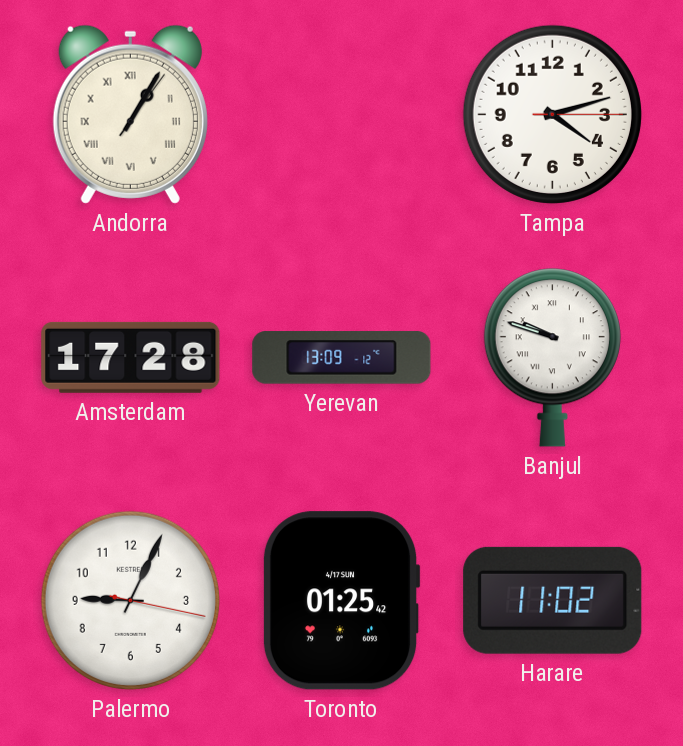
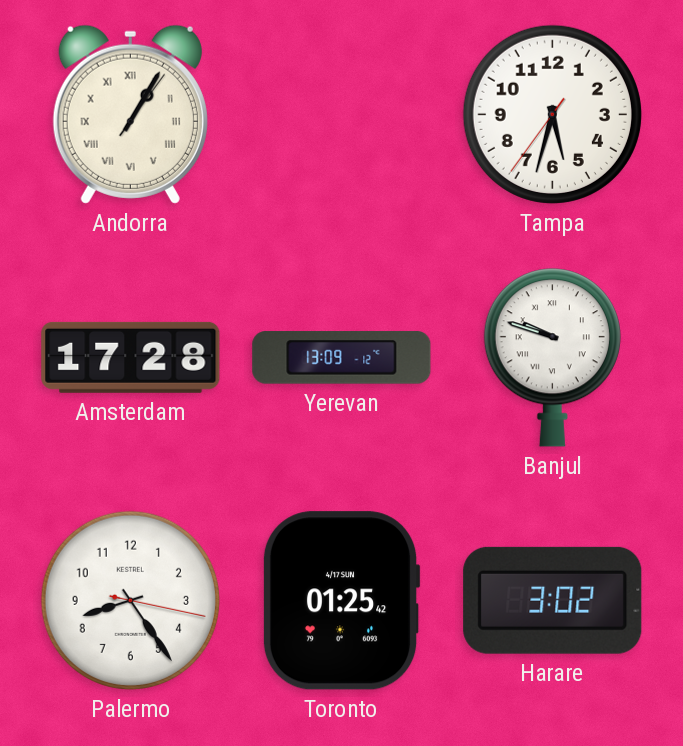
Tampa: 4:12 -> 5:32
Palermo: 9:04 -> 8:24
Harare: 11:02 -> 3:02
